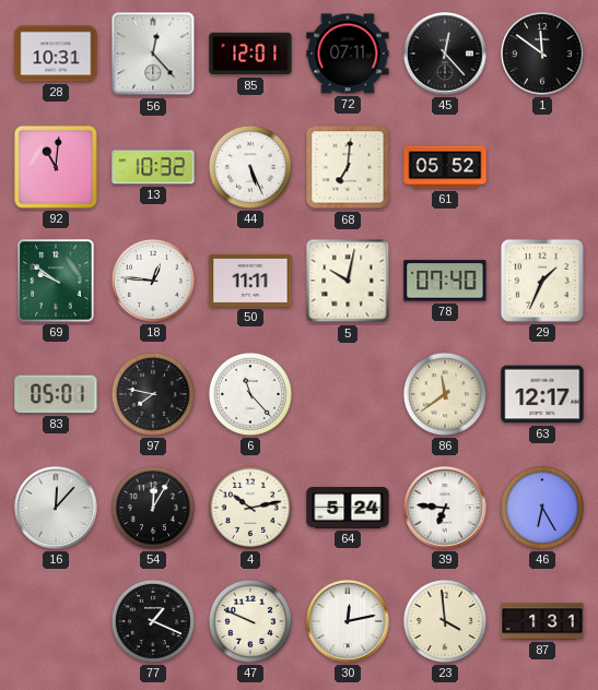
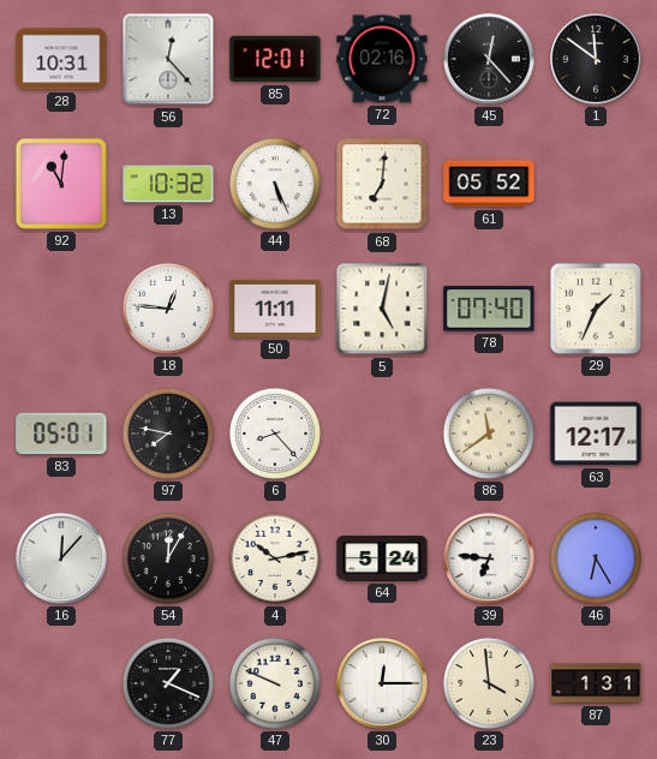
72: 07:11 -> 02:16
69: 9:51 -> none
5: 10:02 -> 5:02
6: 11:23 -> 8:23
30: 12:13 -> 12:15
